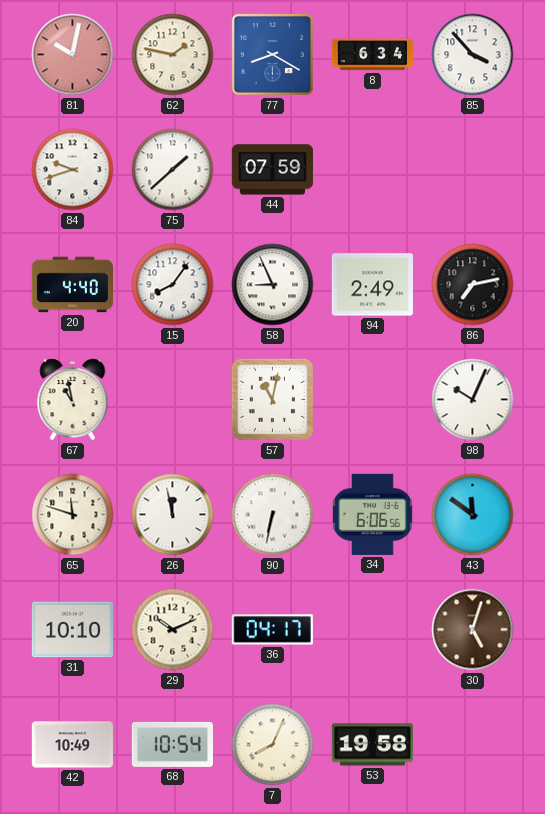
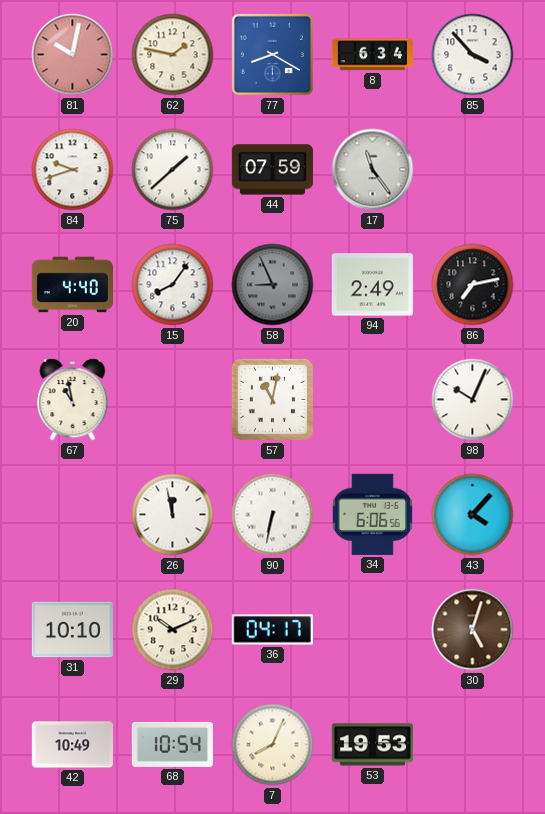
17: none -> 11:24
58 dial: white -> grey
65: 11:48 -> none
43: 11:51 -> 4:07
53: 19:58 -> 19:53
